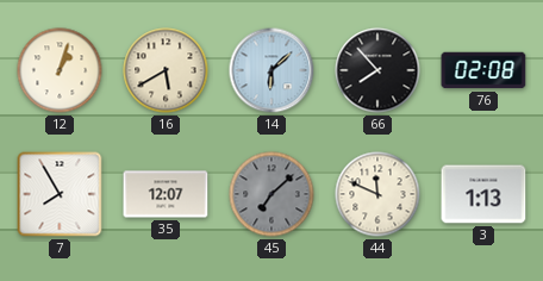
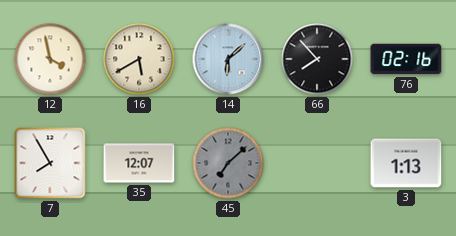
12: 1:03 -> 3:58
76: 02:08 -> 02:16
44: 11:49 -> none
